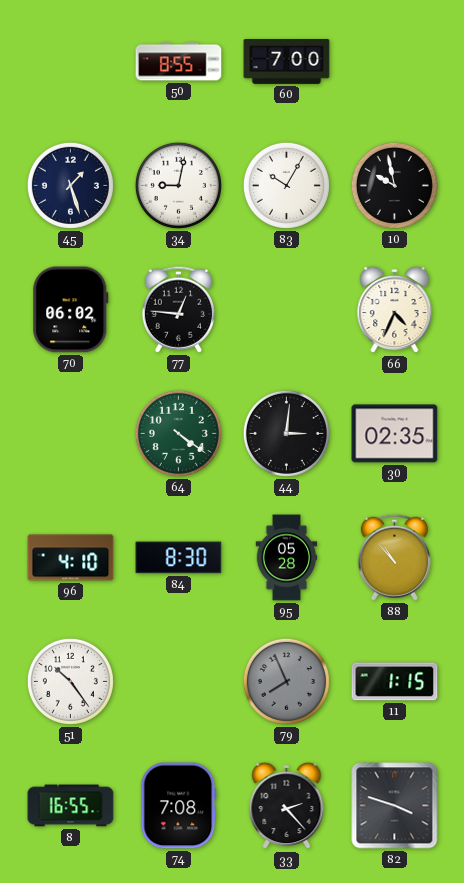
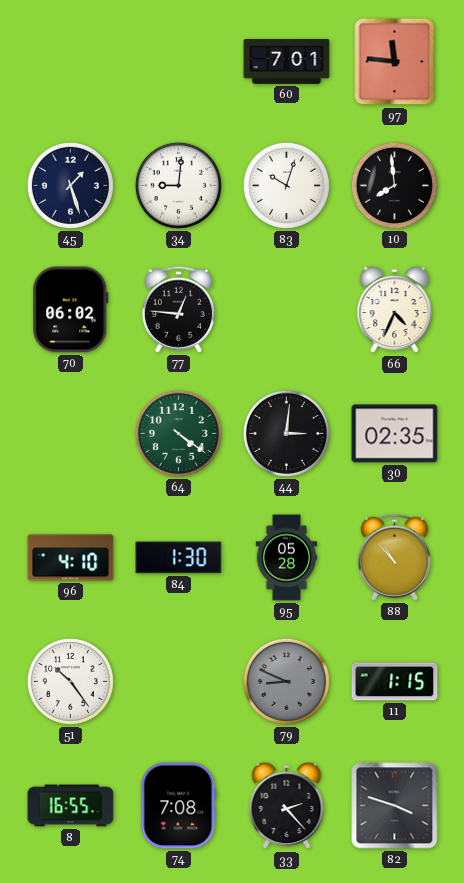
50: 8:55 -> none
60: 7:00 -> 7:01
97: none -> 11:46
34: 9:02 -> 9:01
83: 10:05 -> 10:03
10: 9:58 -> 7:59
84: 8:30 -> 1:30
79: 7:56 -> 8:49
